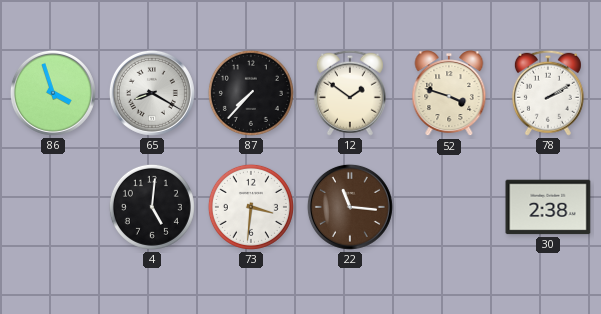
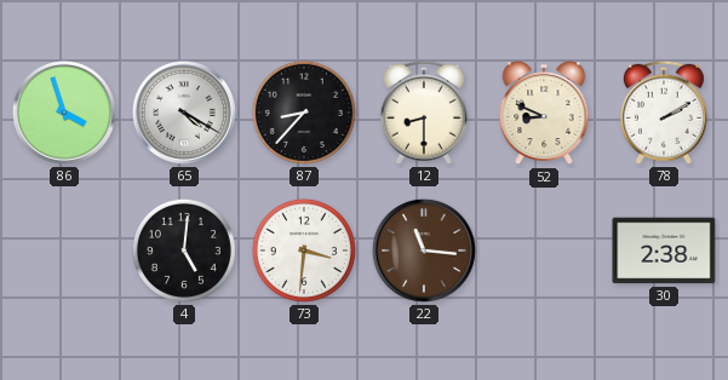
65: 8:20 -> 4:20
87: 7:37 -> 8:37
12: 1:51 -> 8:30
52: 3:48 -> 8:49
